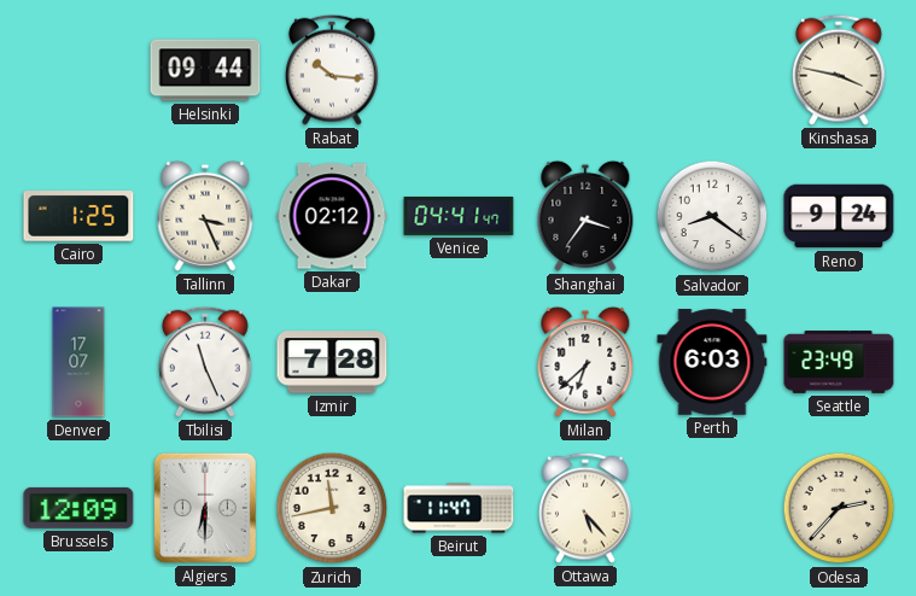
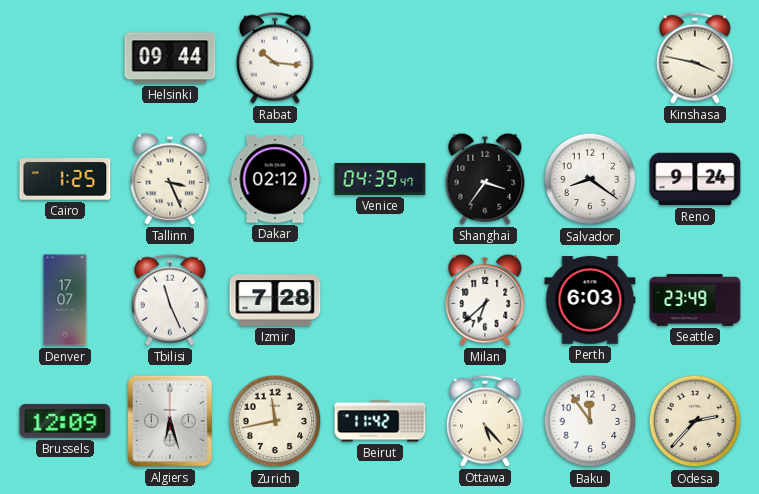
Venice: 04:41 -> 04:39
Algiers: 6:30 -> 6:27
Beirut: 11:47 -> 11:42
Baku: none -> 11:54
